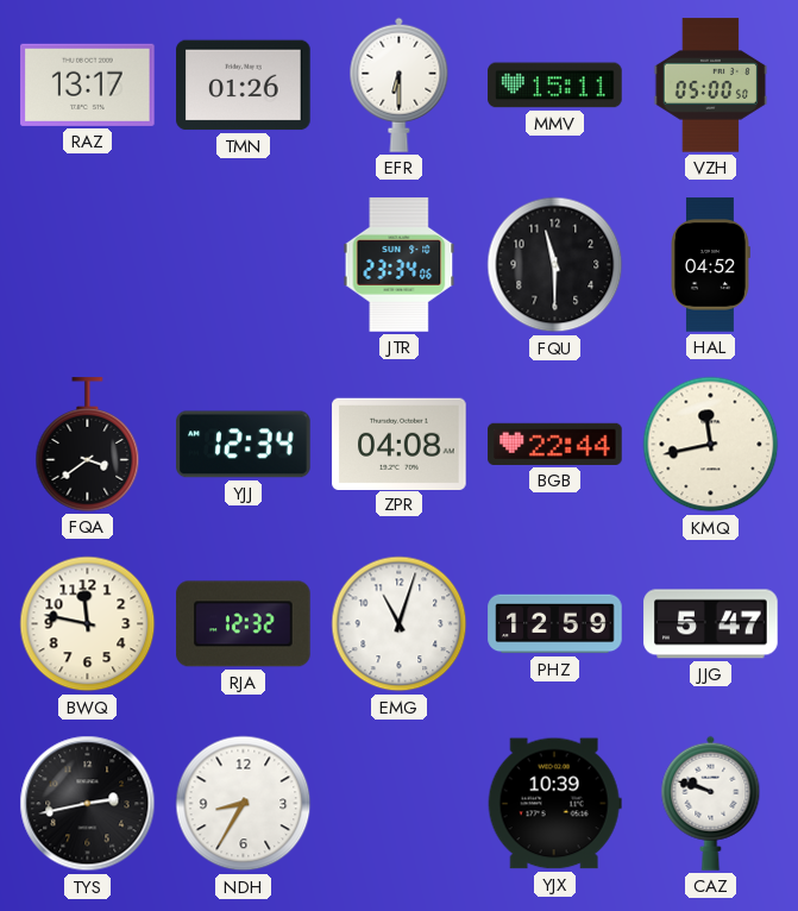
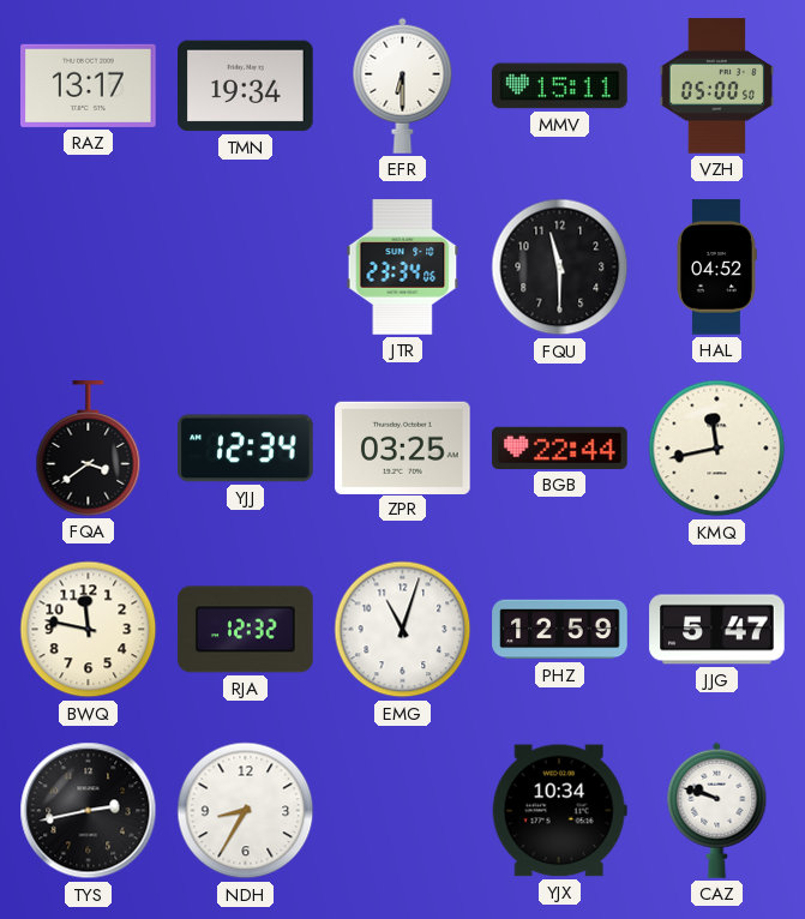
TMN: 01:26 -> 19:34
ZPR: 04:08 -> 03:25
YJX: 10:39 -> 10:34
